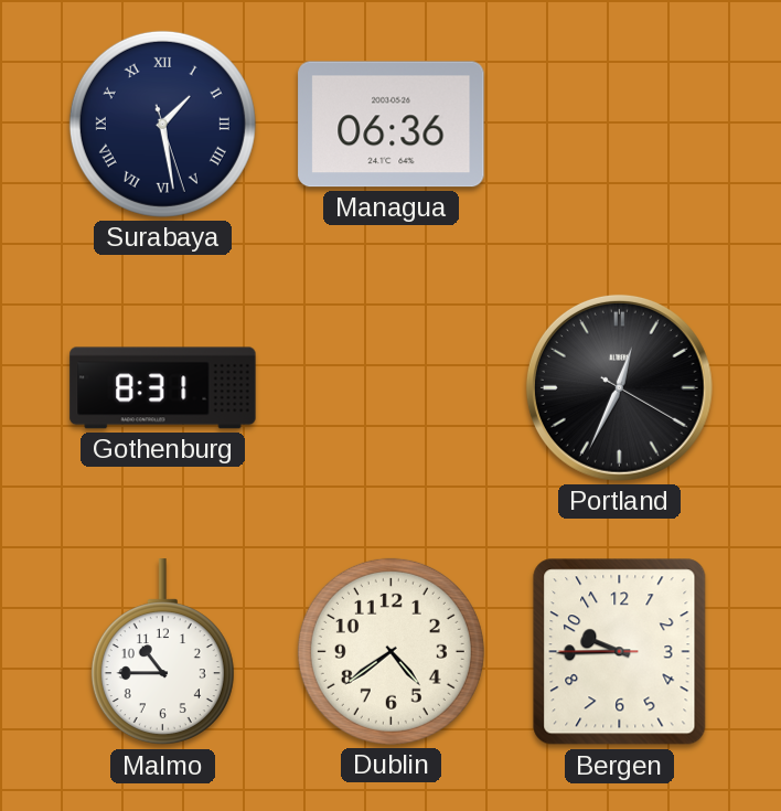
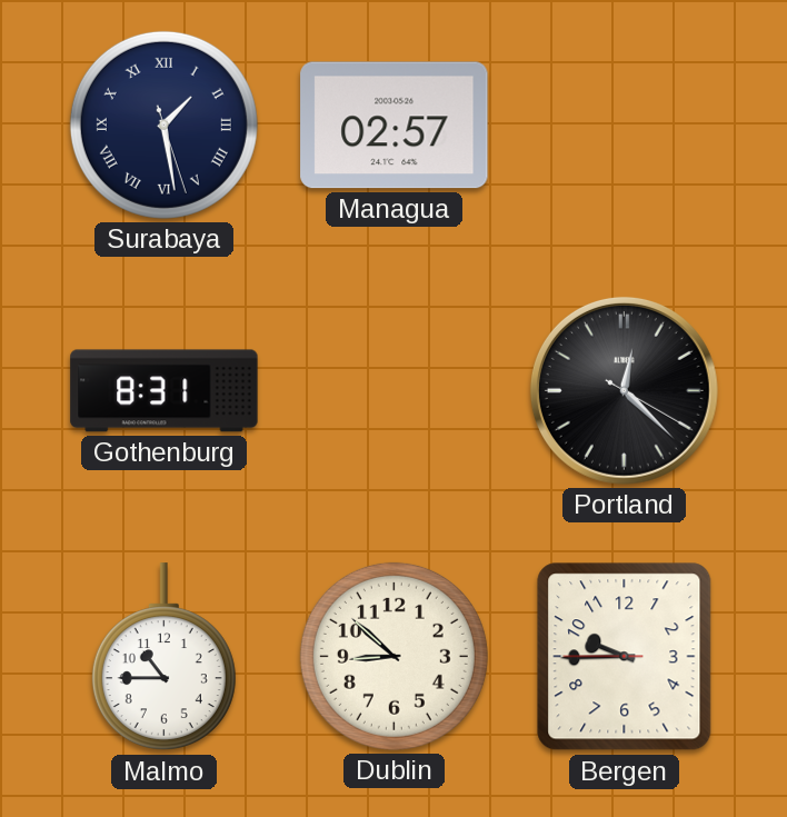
Managua: 06:36 -> 02:57
Portland: 12:34 -> 12:22
Dublin: 4:39 -> 8:52
